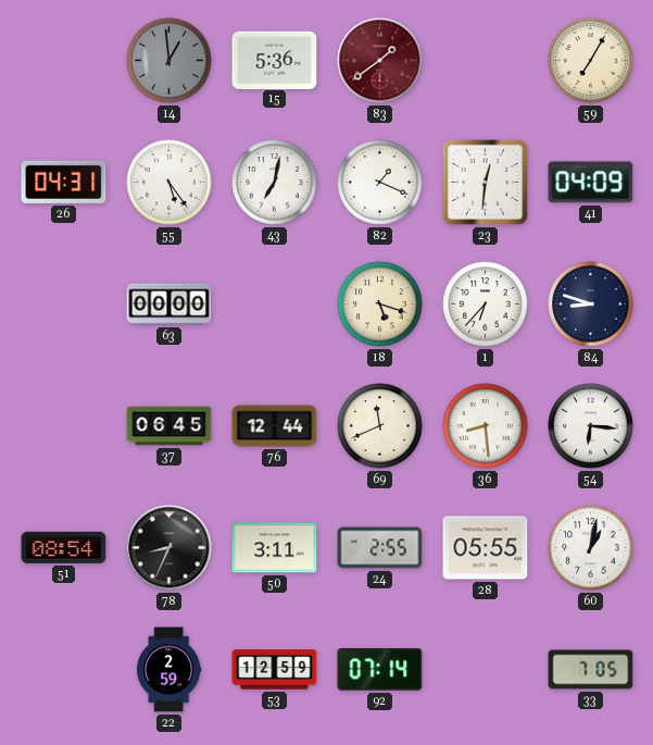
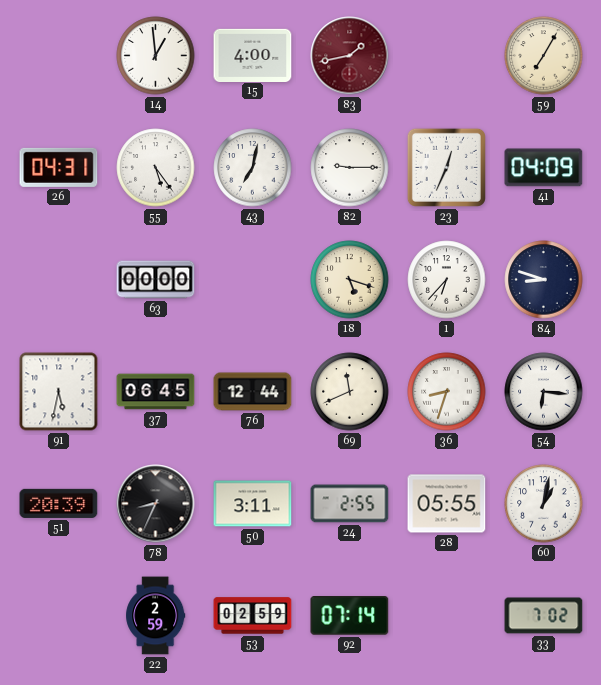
14 dial: grey -> white
15: 5:36 -> 4:00
83: 1:39 -> 1:43
82: 1:19 -> 9:15
23: 12:31 -> 12:34
91: none -> 5:32
36: 8:29 -> 8:33
51: 08:54 -> 20:39
53: 12:59 -> 02:59
33: 7:05 -> 7:02
